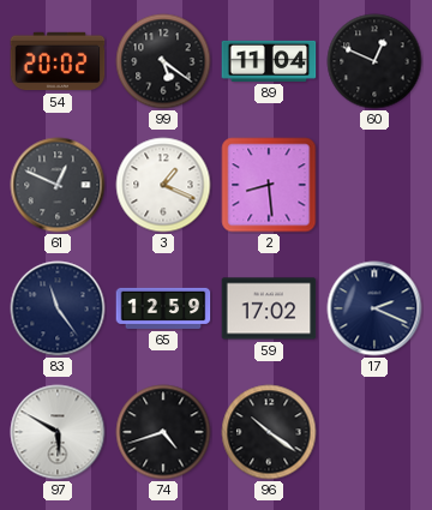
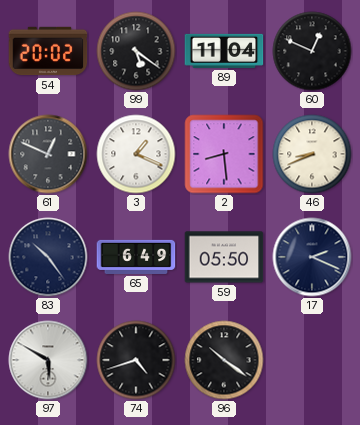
46: none -> 8:41
83: 11:24 -> 10:24
65: 12:59 -> 6:49
59: 17:02 -> 05:50
